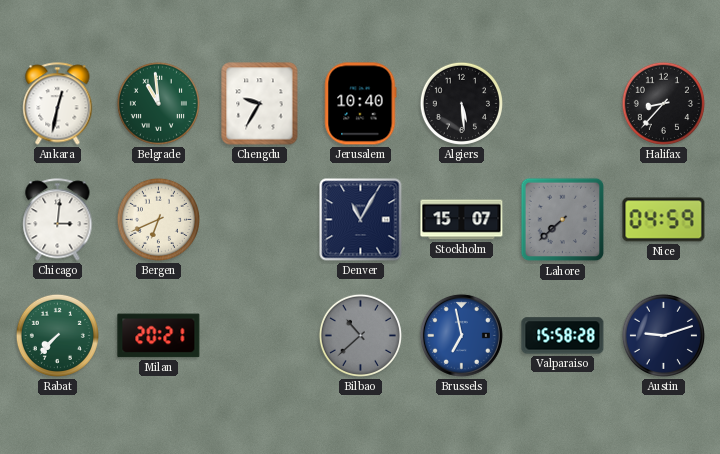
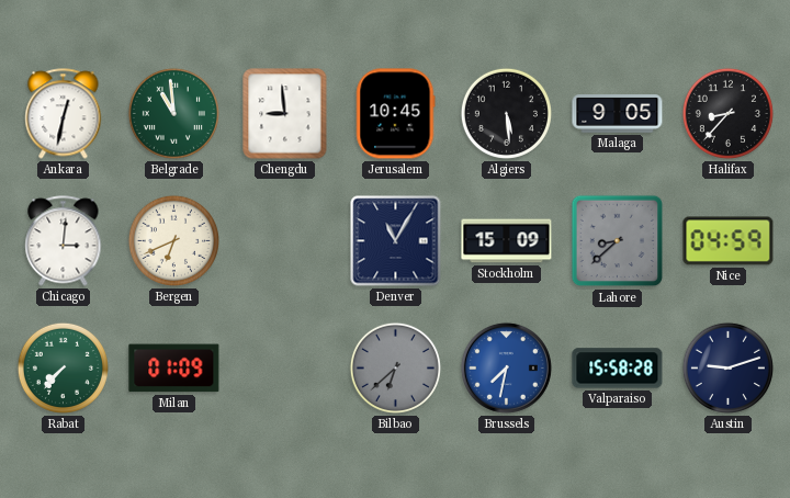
Chengdu: 9:35 -> 8:59
Jerusalem: 10:40 -> 10:45
Malaga: none -> 9:05
Stockholm: 15:07 -> 15:09
Lahore: 7:38 -> 8:38
Milan: 20:21 -> 01:09
Bilbao: 10:38 -> 6:38
Brussels: 6:58 -> 7:32
